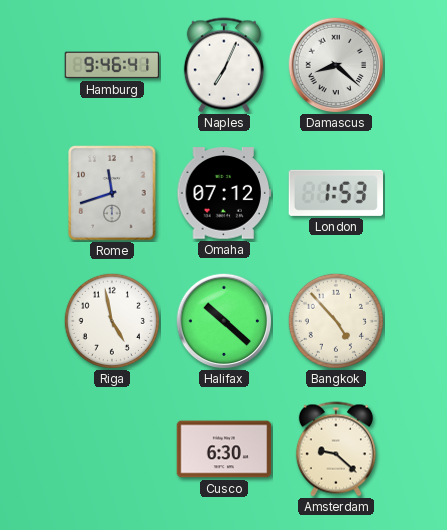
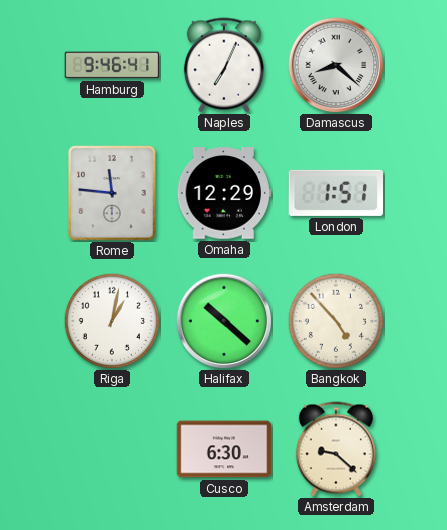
Rome: 11:42 -> 11:46
Omaha: 07:12 -> 12:29
London: 1:53 -> 1:51
Riga: 4:58 -> 1:02
